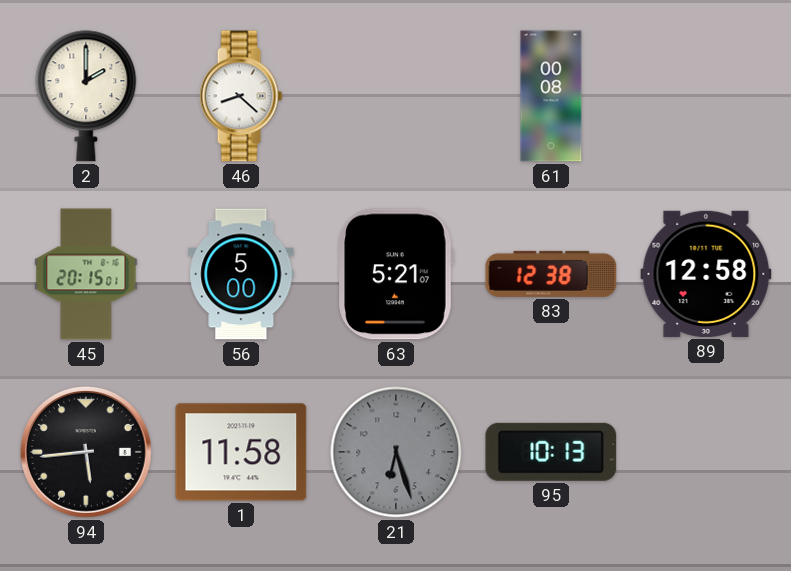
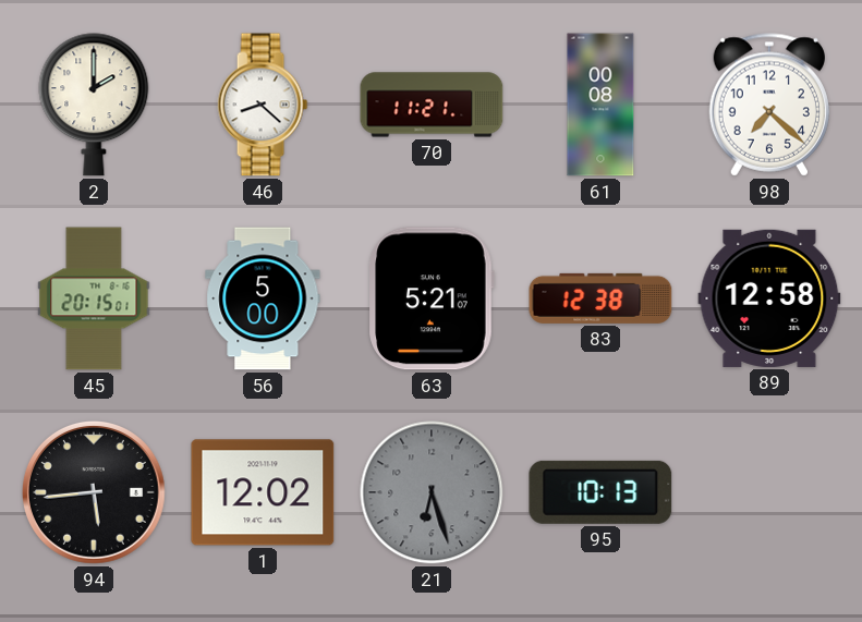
70: none -> 11:21
98: none -> 7:22
1: 11:58 -> 12:02
